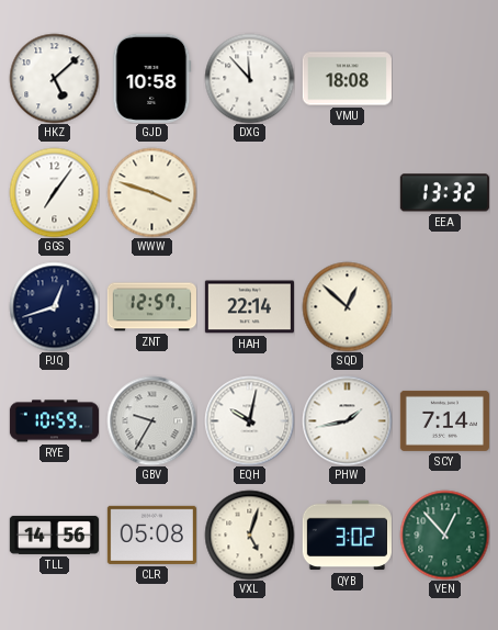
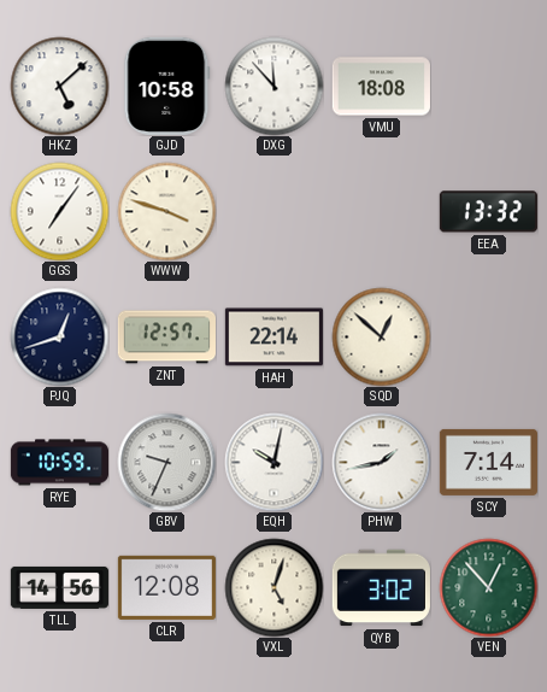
GBV: 9:35 -> 9:34
CLR: 05:08 -> 12:08
